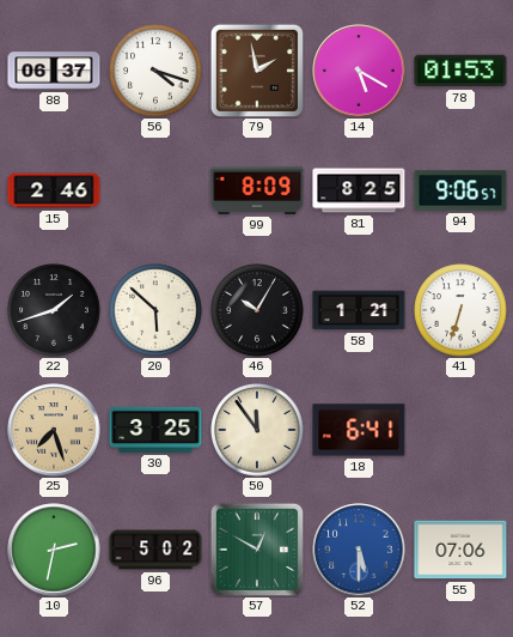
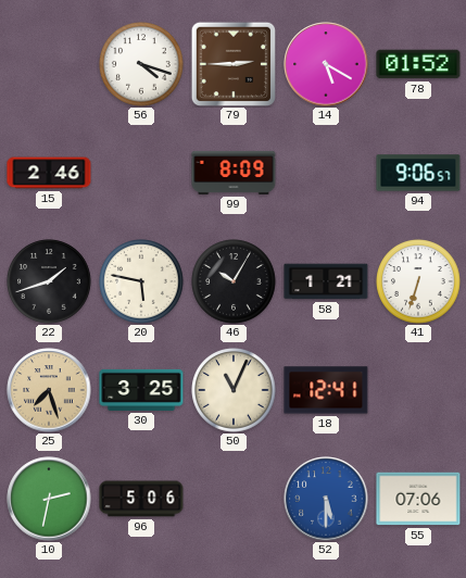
88: 06:37 -> none
79: 1:58 -> 2:45
78: 01:53 -> 01:52
81: 8:25 -> none
20: 5:52 -> 5:47
50: 11:54 -> 11:04
18: 6:41 -> 12:41
96: 5:02 -> 5:06
57: 12:50 -> none
